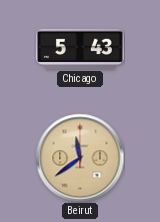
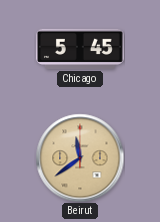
Chicago: 5:43 -> 5:45
